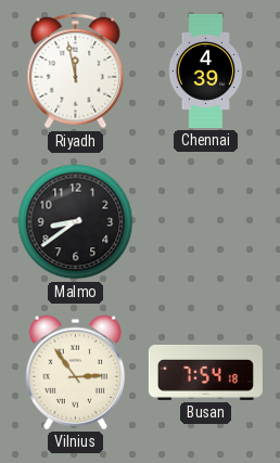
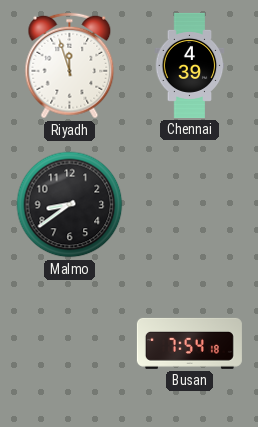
Riyadh: 11:58 -> 11:57
Vilnius: 2:54 -> none
